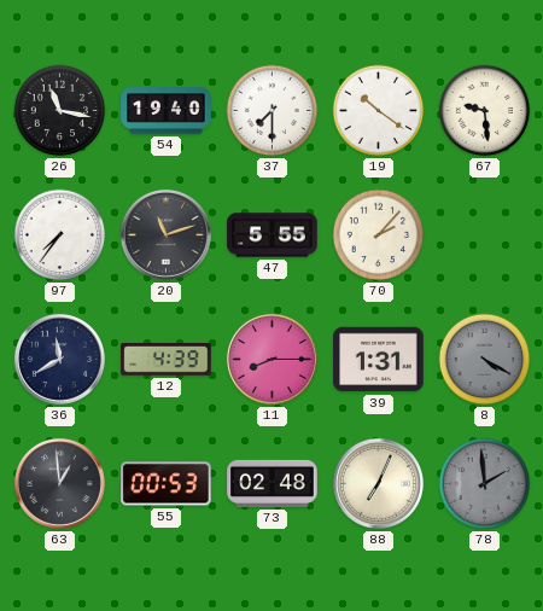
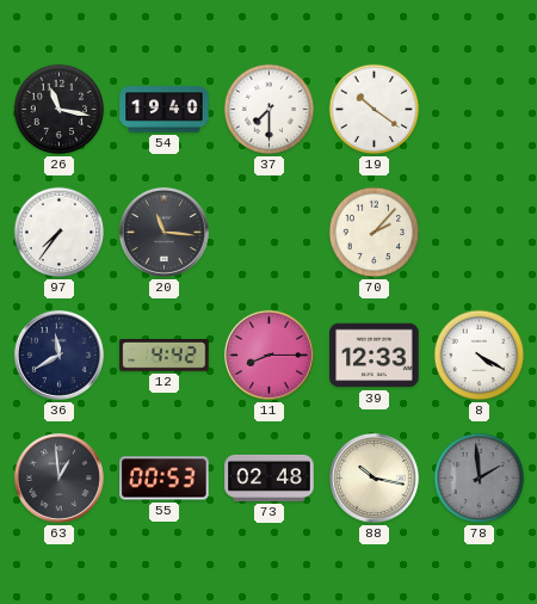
67: 9:29 -> none
20: 11:12 -> 11:16
47: 5:55 -> none
12: 4:39 -> 4:42
39: 1:31 -> 12:33
8 dial: grey -> white
88: 7:04 -> 10:17
